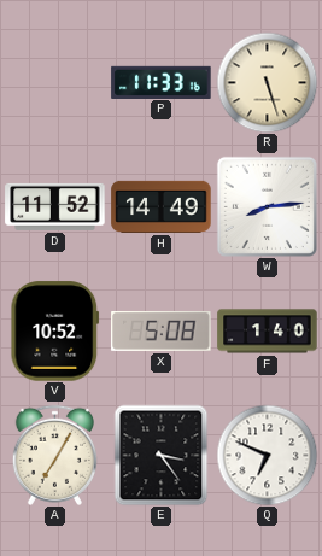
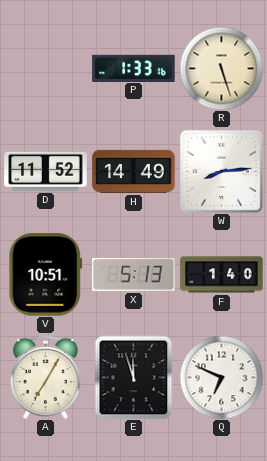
P: 11:33 -> 1:33
V: 10:52 -> 10:51
X: 5:08 -> 5:13
E: 3:24 -> 11:57
